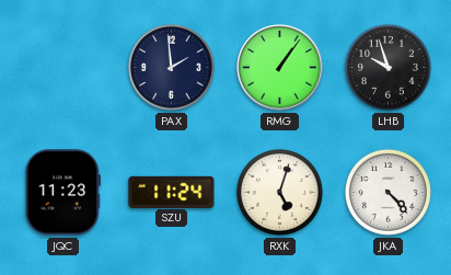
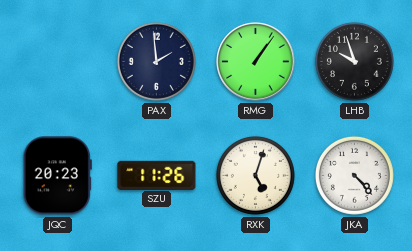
JQC: 11:23 -> 20:23
SZU: 11:24 -> 11:26
